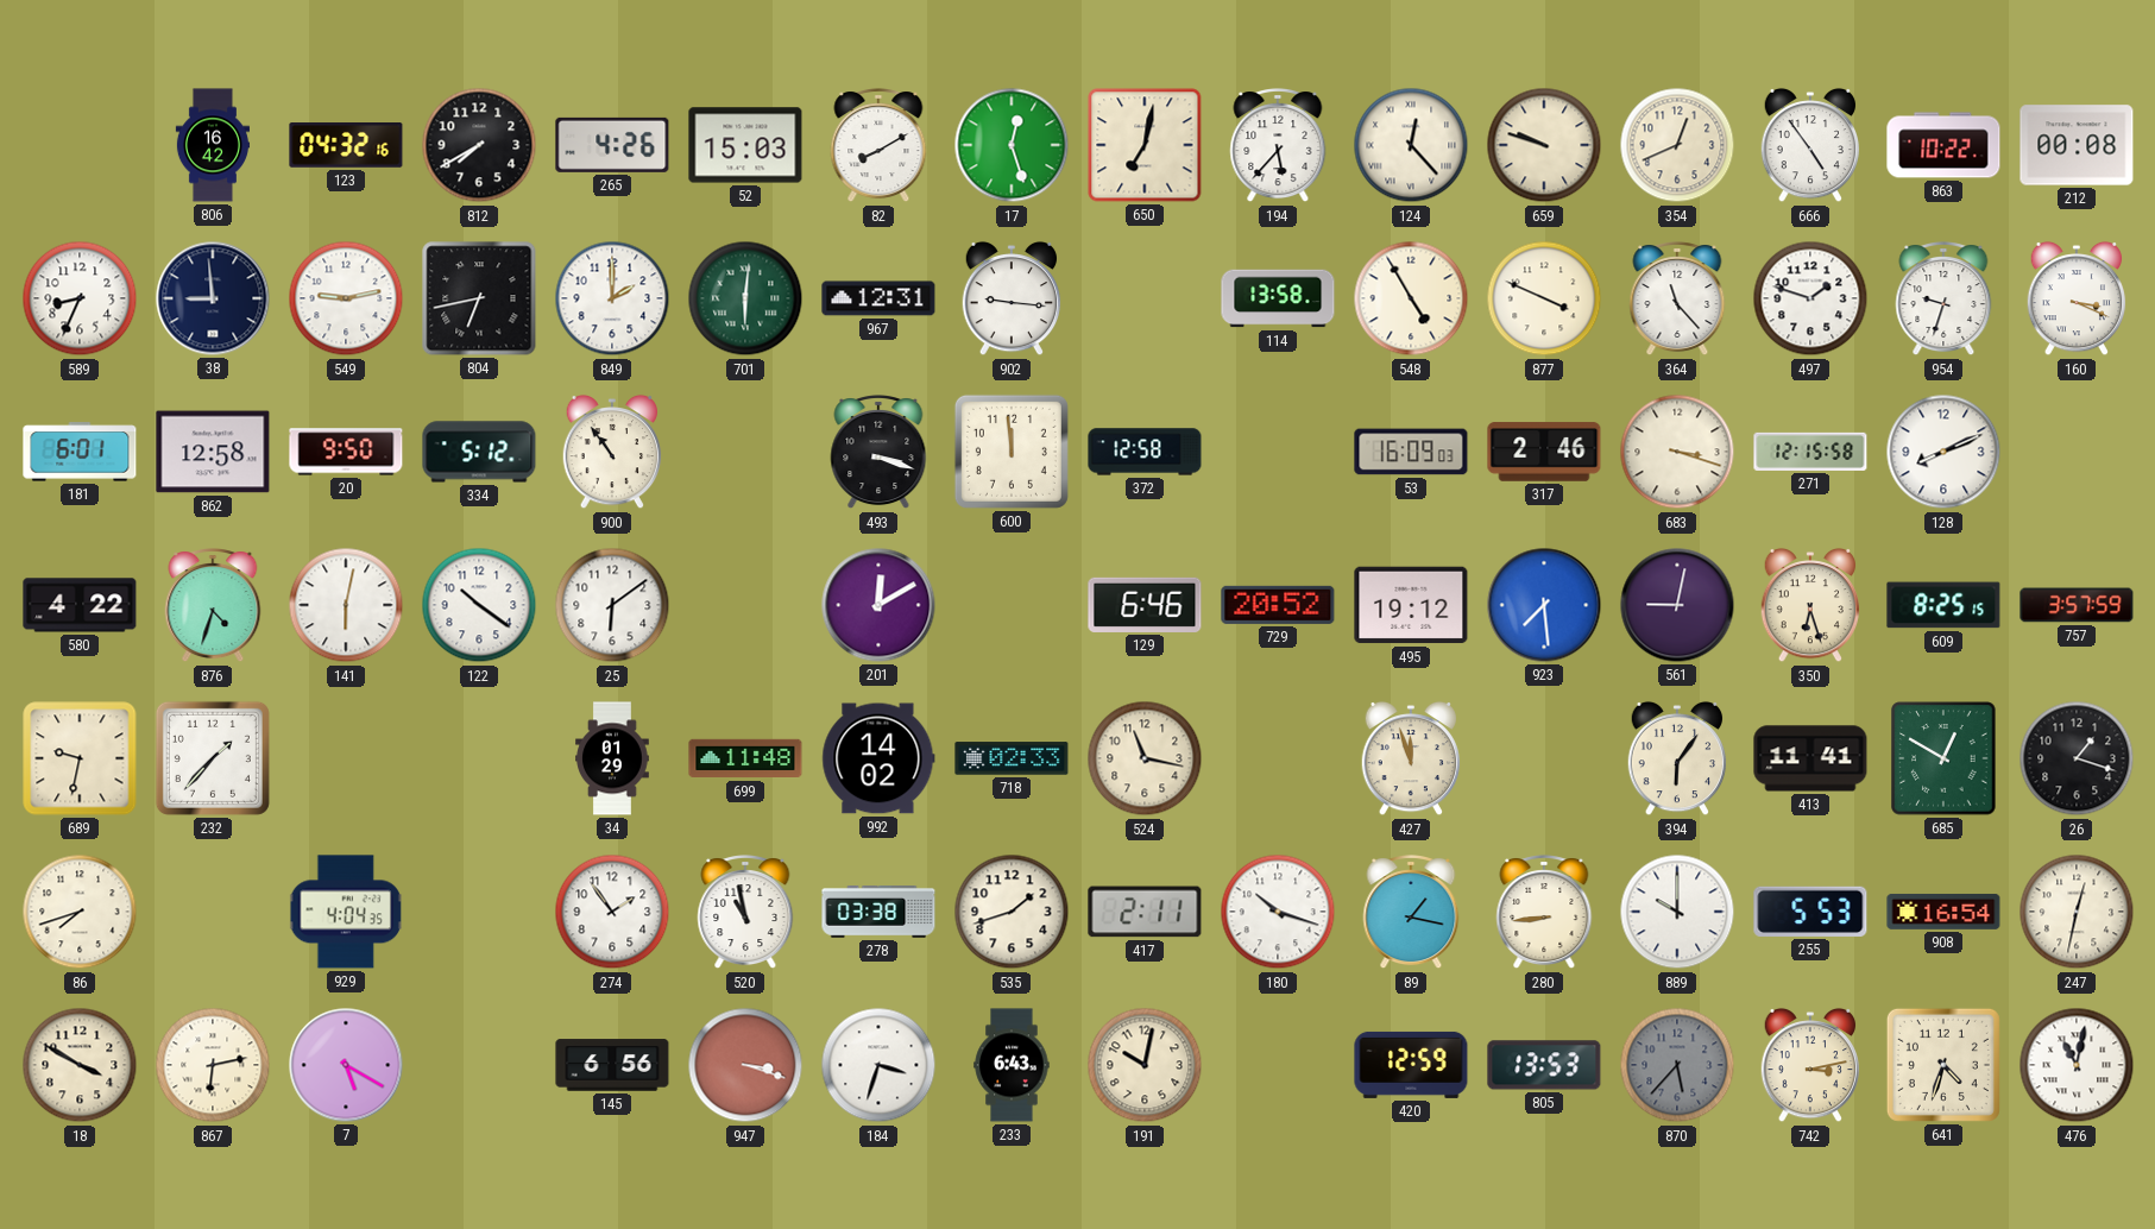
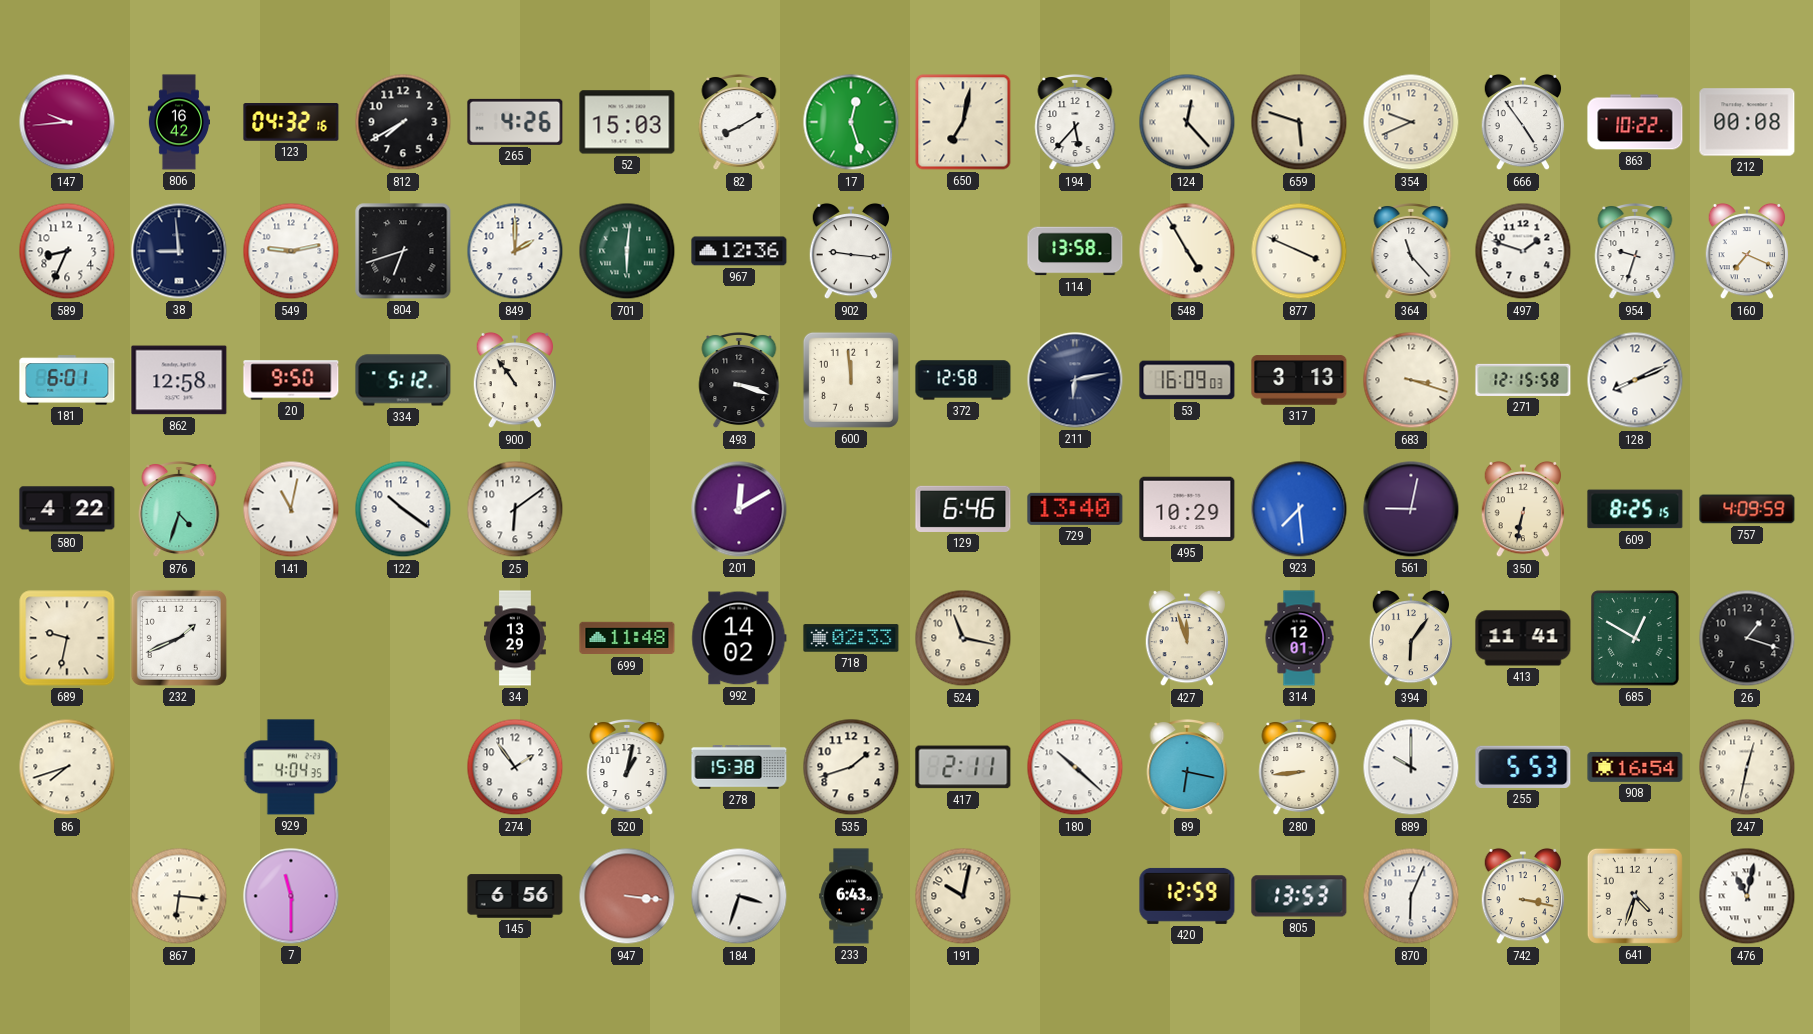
147: none -> 9:44
659: 9:48 -> 5:48
354: 12:41 -> 9:41
804: 6:43 -> 6:42
967: 12:31 -> 12:36
160: 3:19 -> 7:19
211: none -> 6:13
317: 2:46 -> 3:13
141: 6:02 -> 11:02
729: 20:52 -> 13:40
495: 19:12 -> 10:29
350: 6:27 -> 6:32
757: 3:57 -> 4:09
232: 1:37 -> 1:41
34: 01:29 -> 13:29
314: none -> 12:01
520: 10:58 -> 1:02
278: 03:38 -> 15:38
180: 10:18 -> 10:22
89: 1:17 -> 6:17
18: 3:50 -> none
867: 6:13 -> 6:16
7: 5:20 -> 11:30
947: 3:18 -> 3:16
870: 5:37 -> 6:04
870 dial: grey -> white
742: 3:13 -> 3:17
